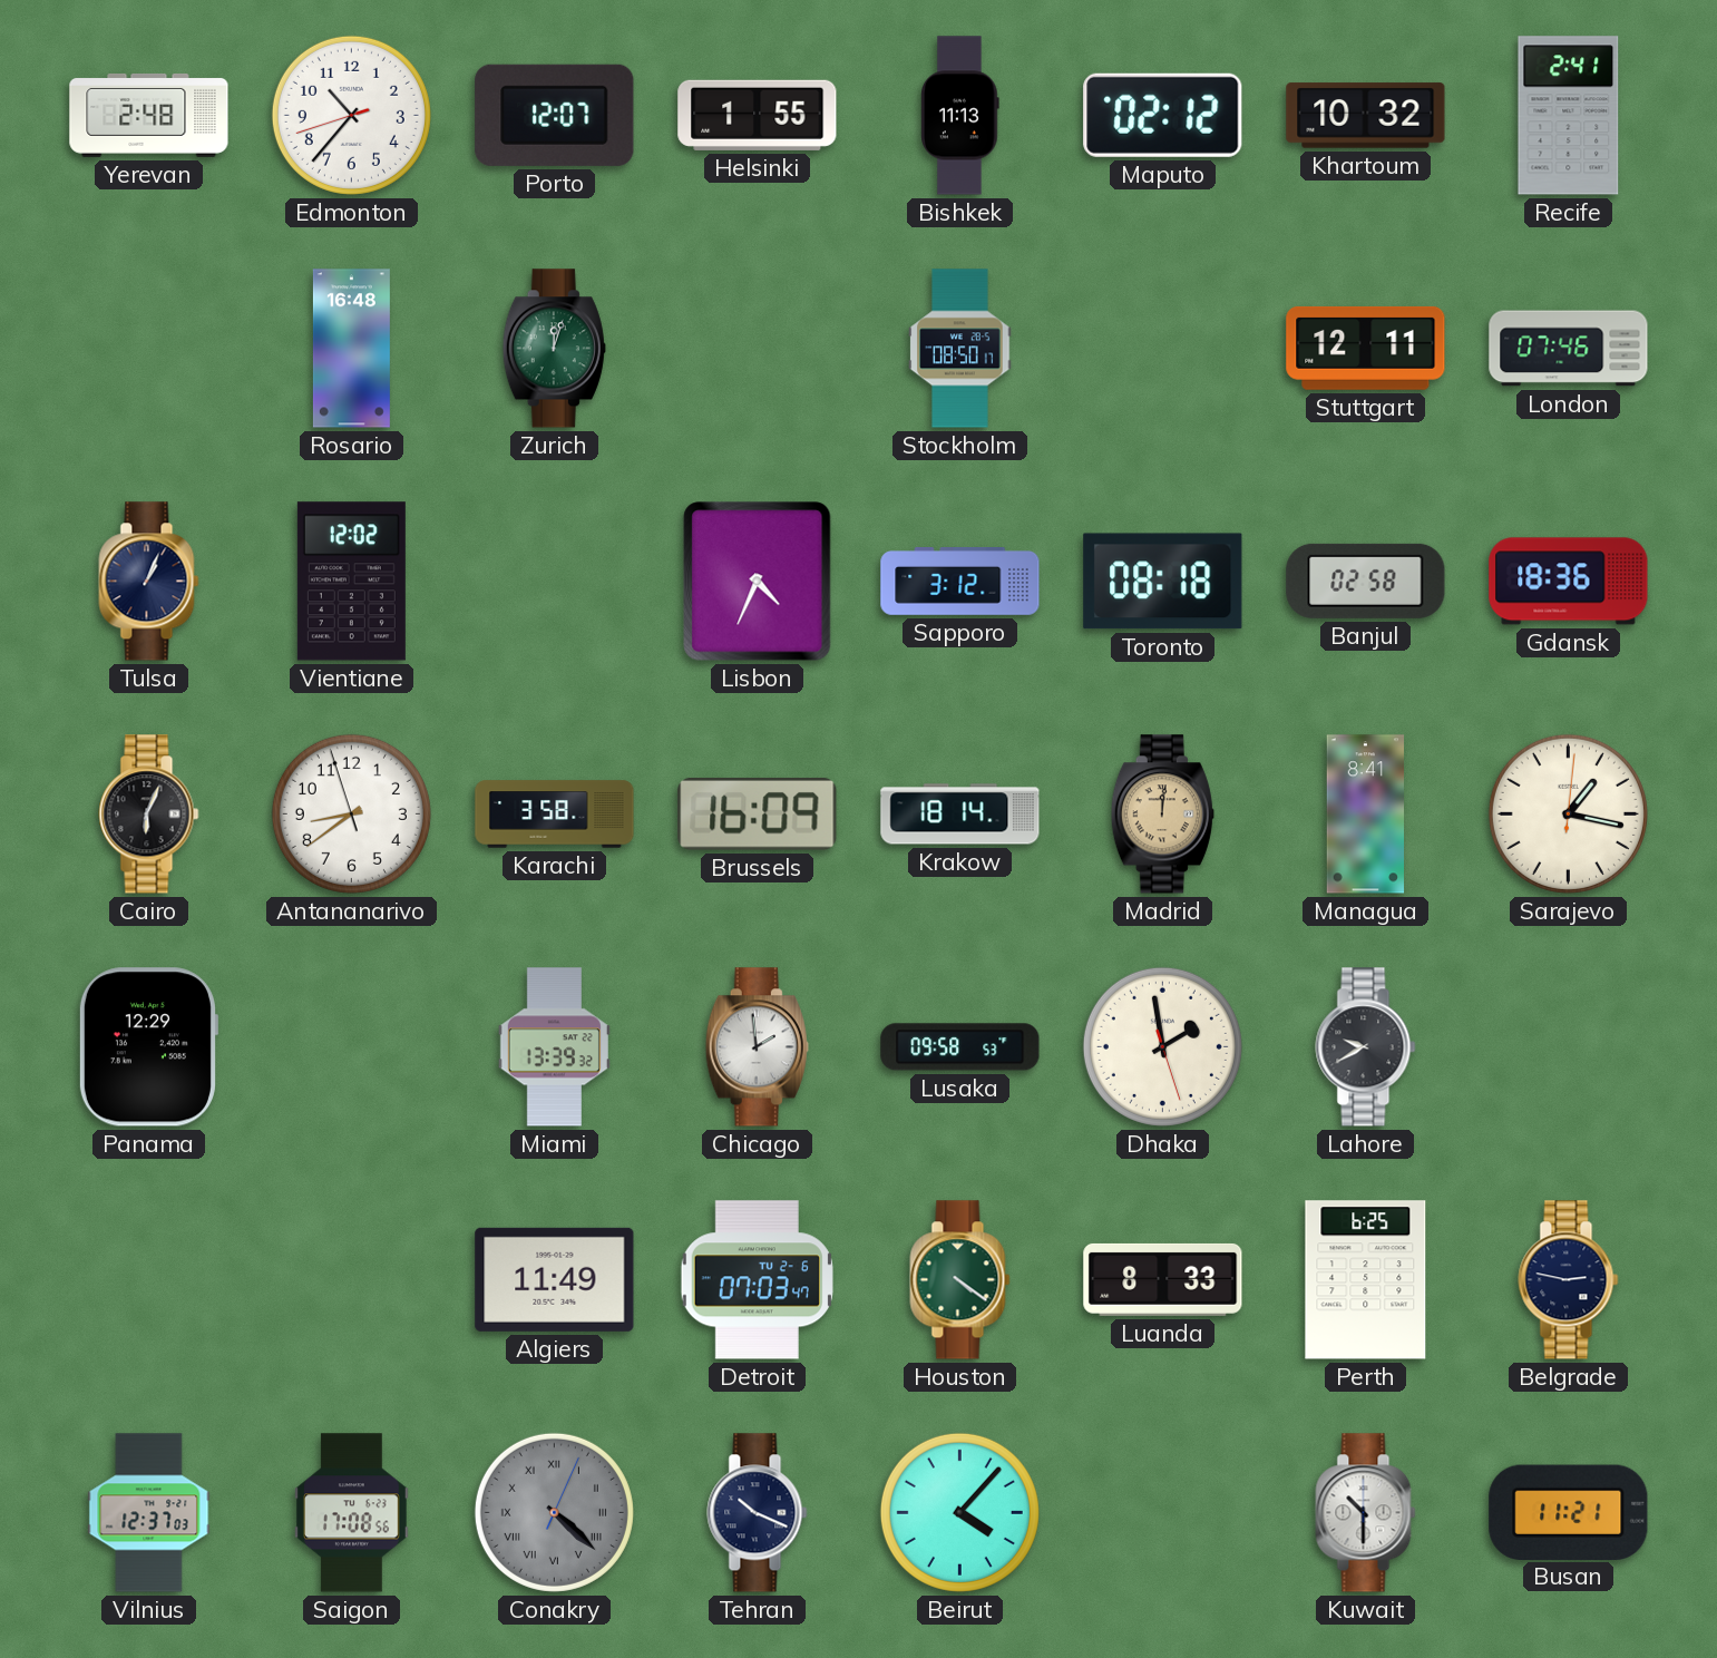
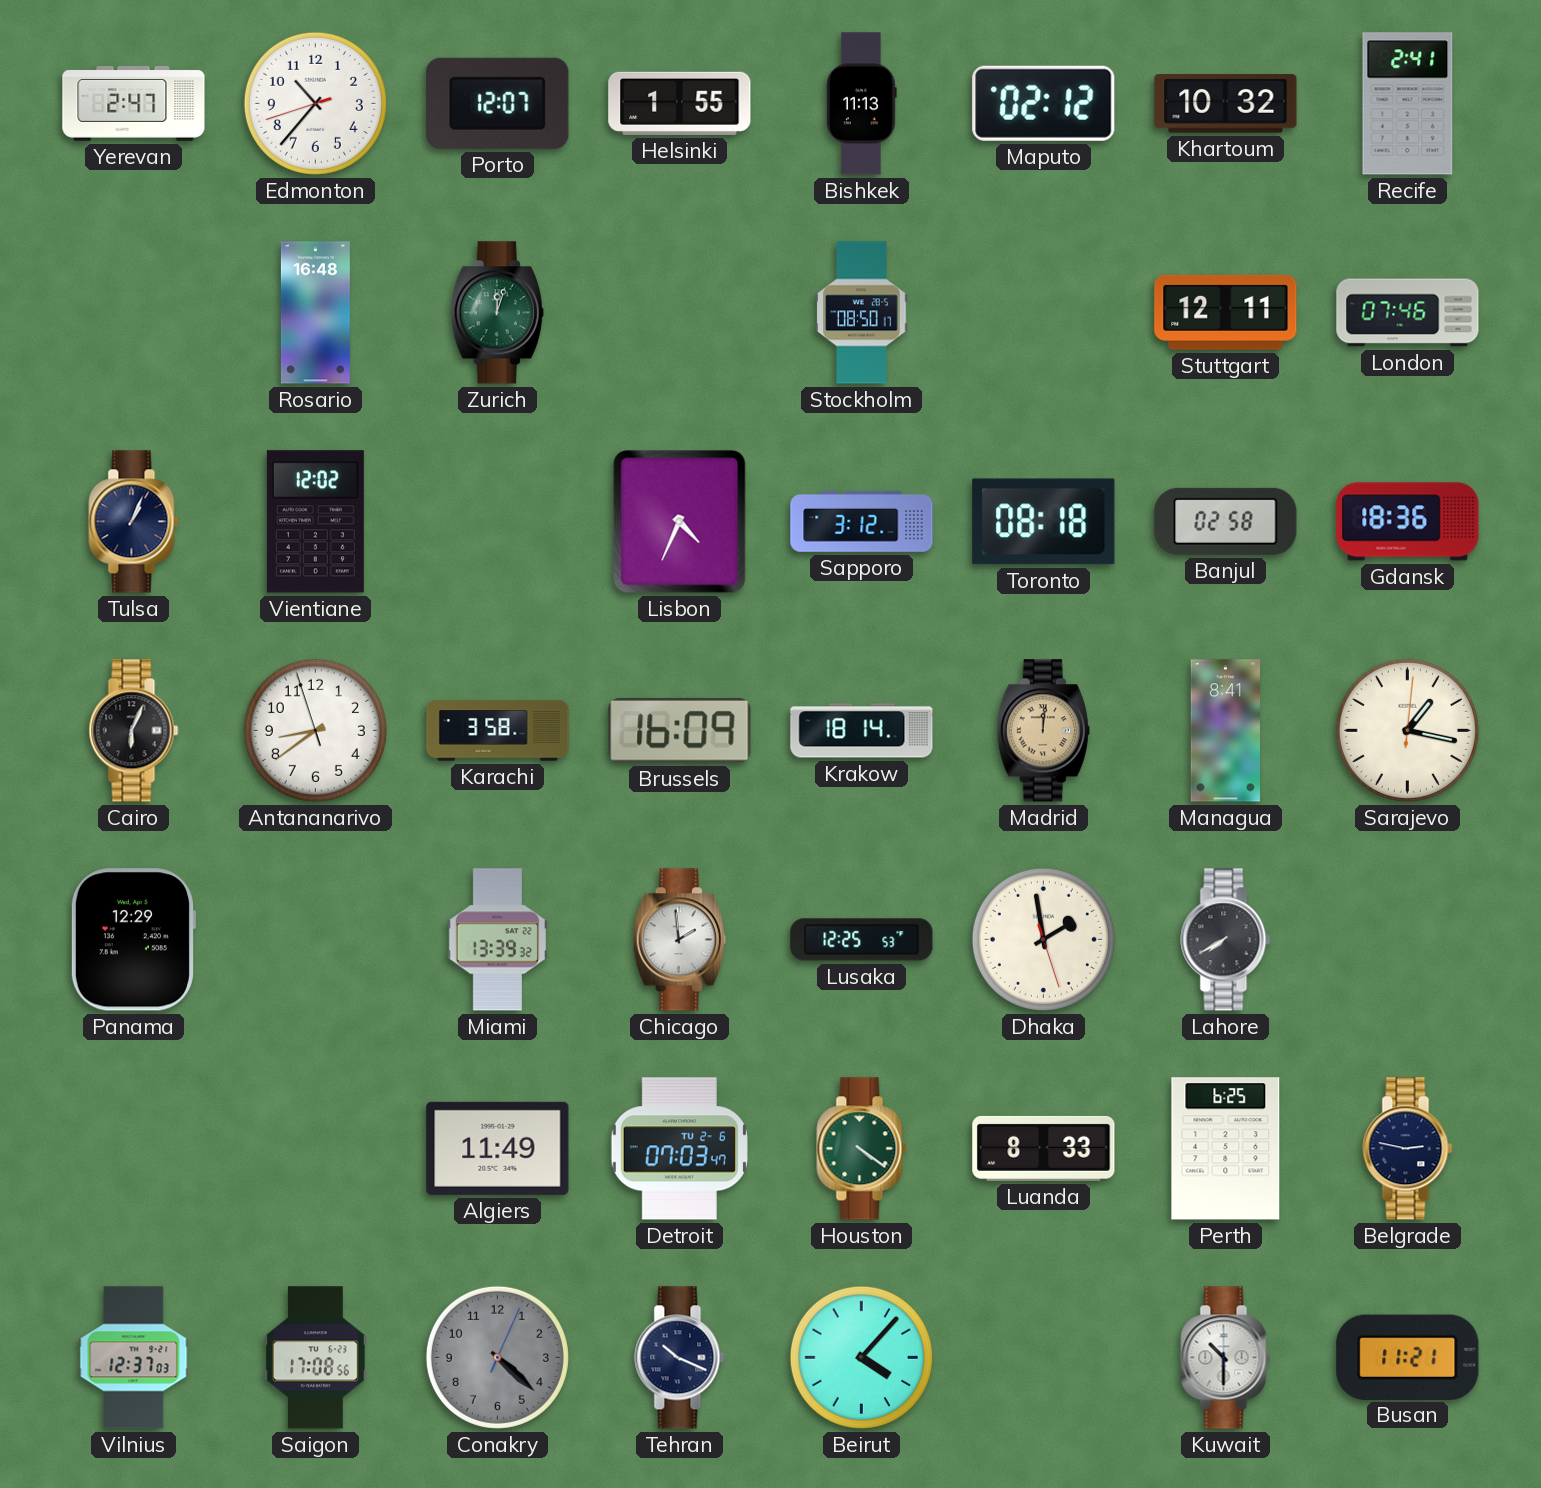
Yerevan: 2:48 -> 2:47
Lusaka: 09:58 -> 12:25
Lahore: 9:40 -> 7:40
Conakry numerals: Roman -> Arabic
